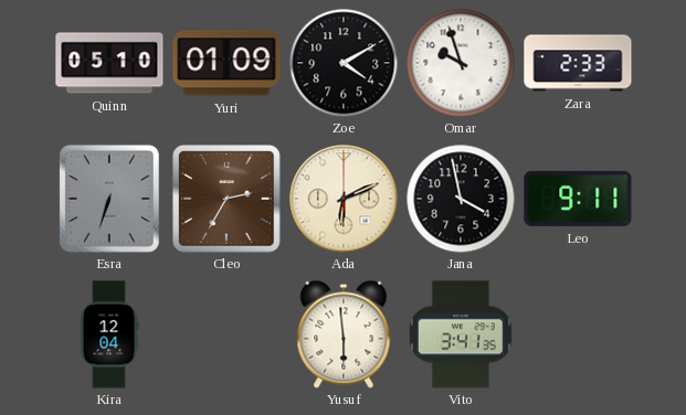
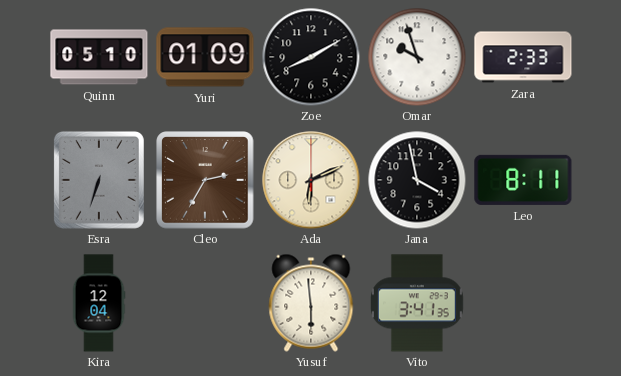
Zoe: 4:10 -> 8:10
Leo: 9:11 -> 8:11
